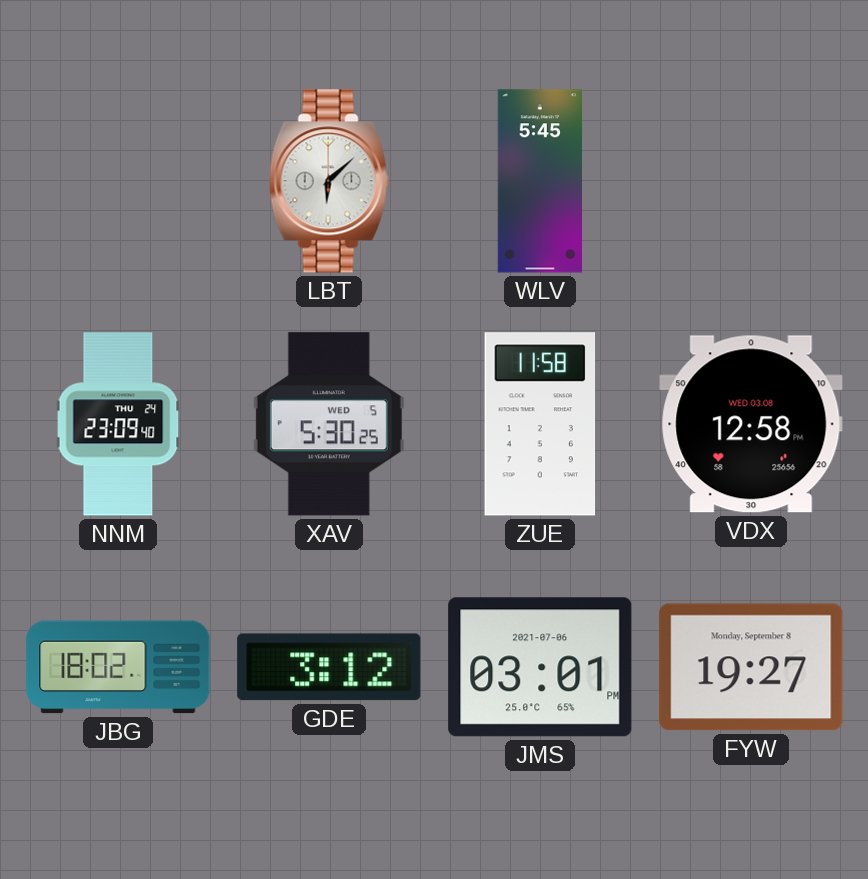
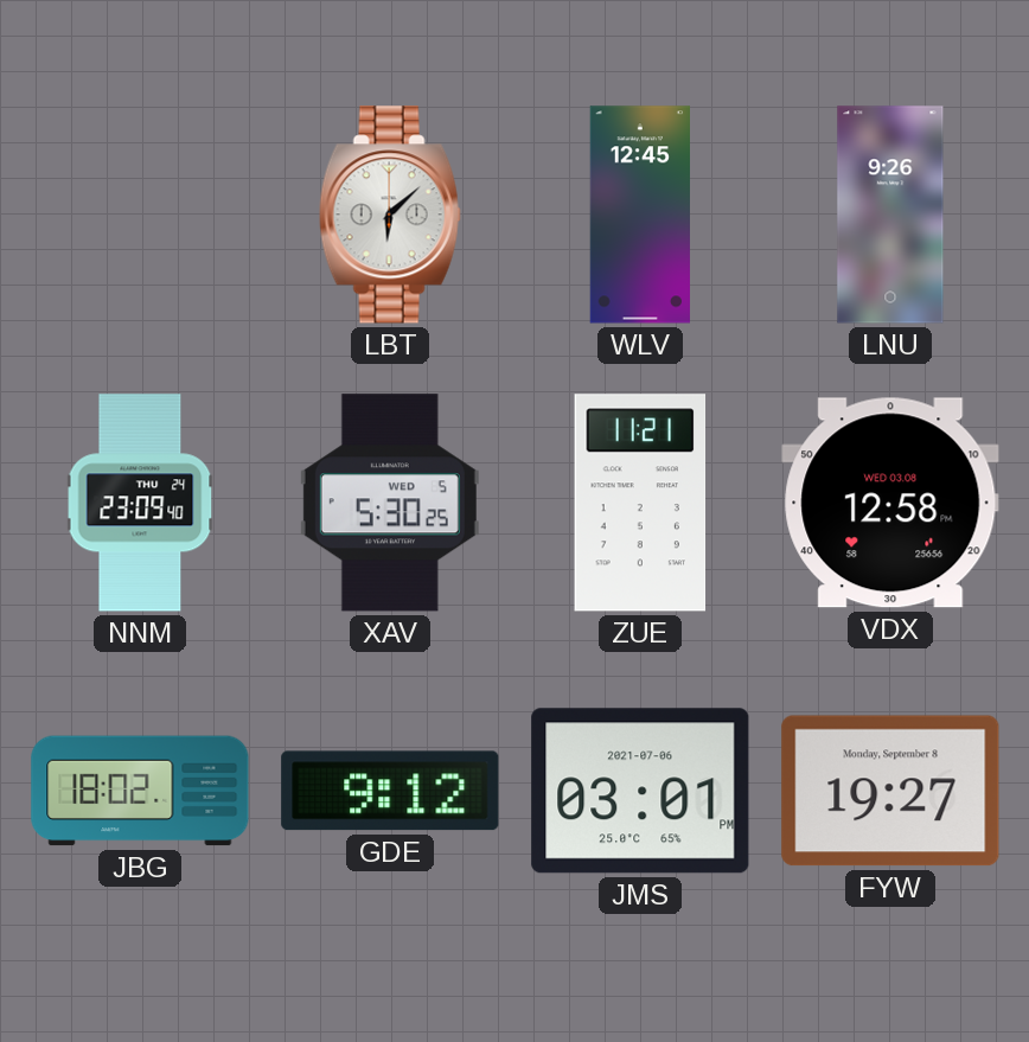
WLV: 5:45 -> 12:45
LNU: none -> 9:26
ZUE: 11:58 -> 11:21
GDE: 3:12 -> 9:12
